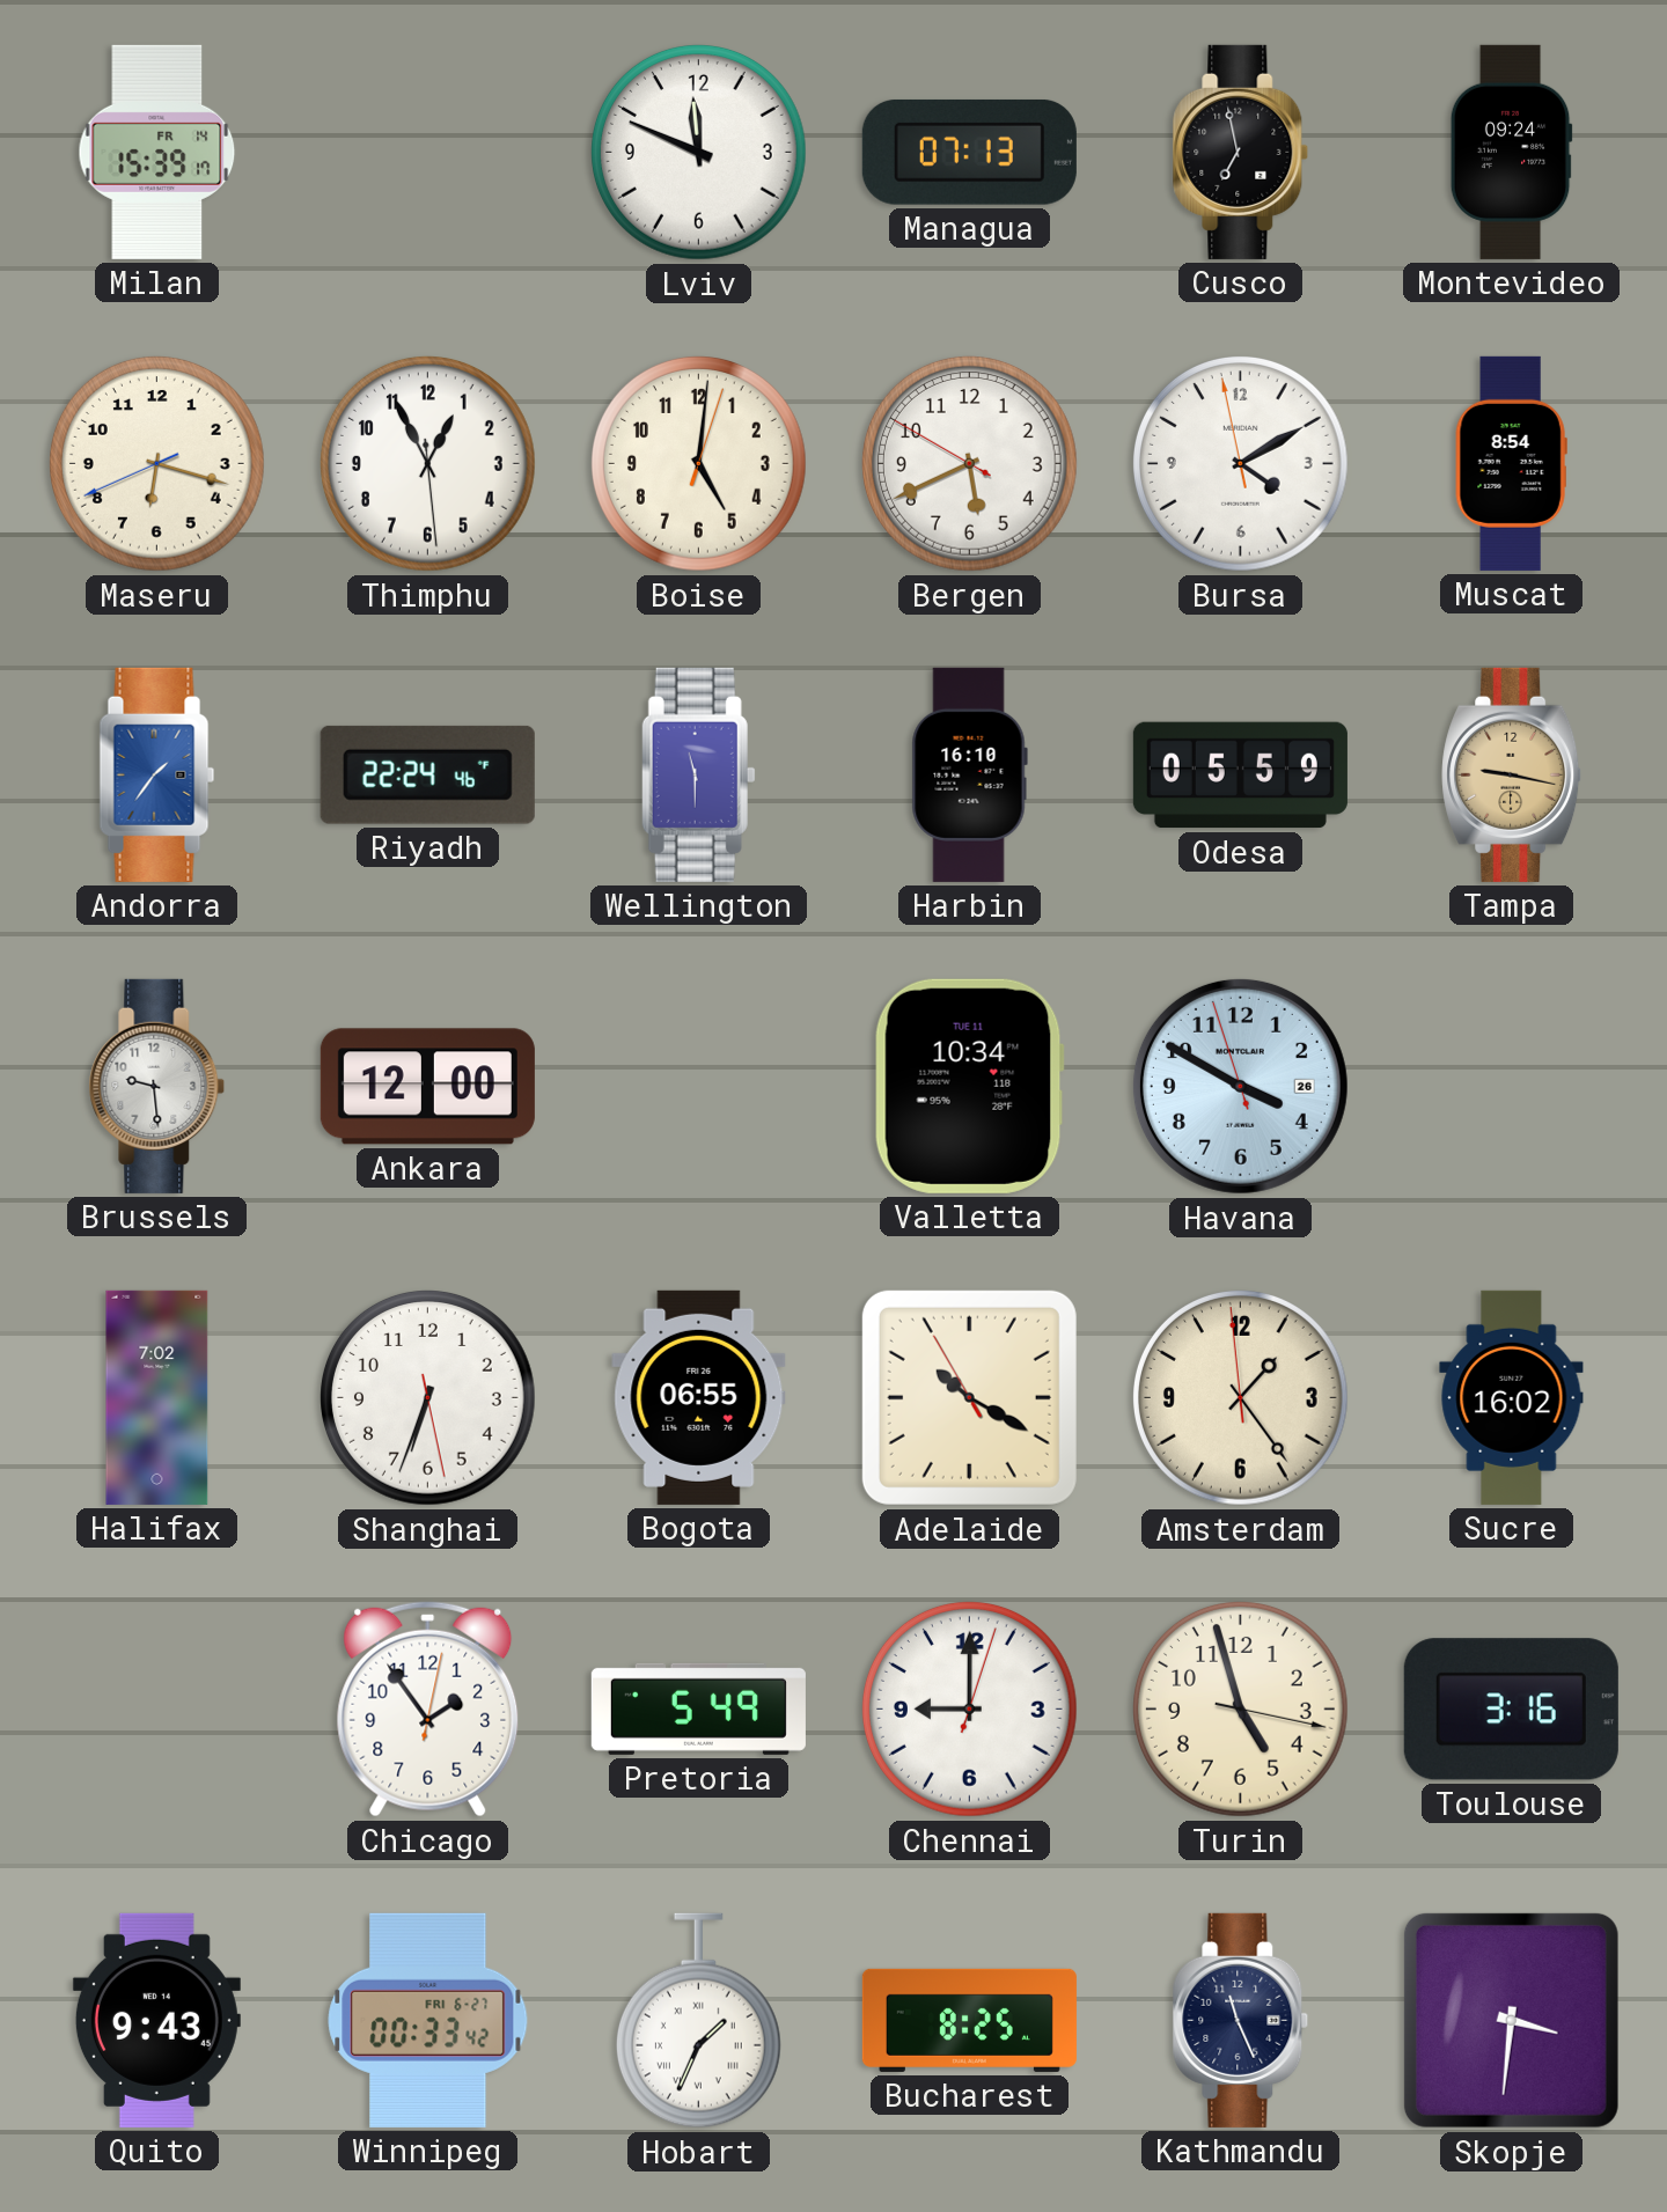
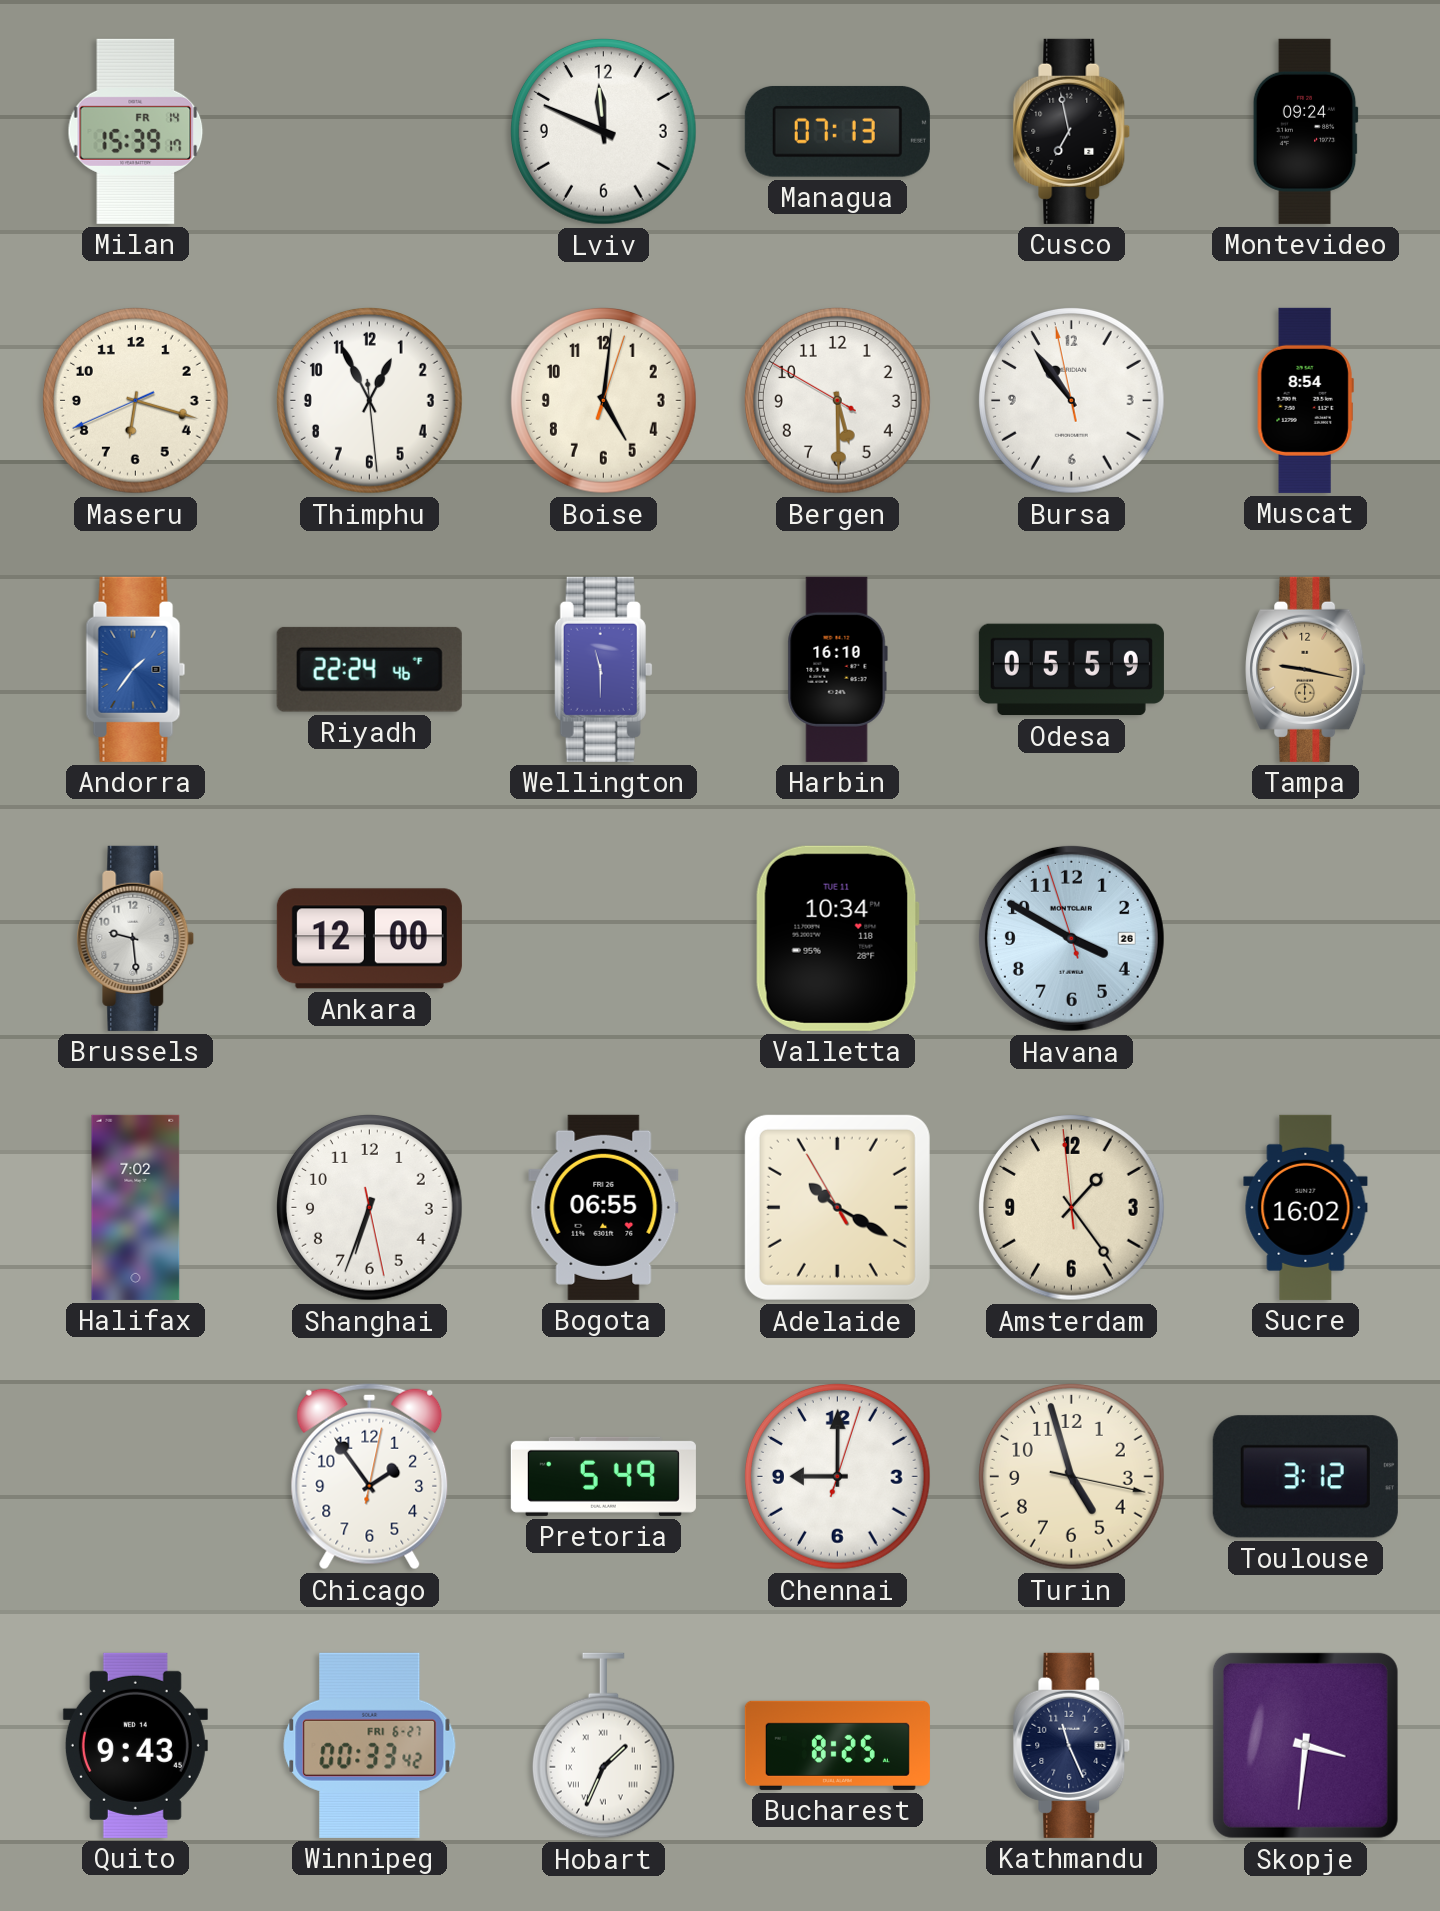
Bergen: 5:40 -> 5:29
Bursa: 4:09 -> 10:53
Toulouse: 3:16 -> 3:12
